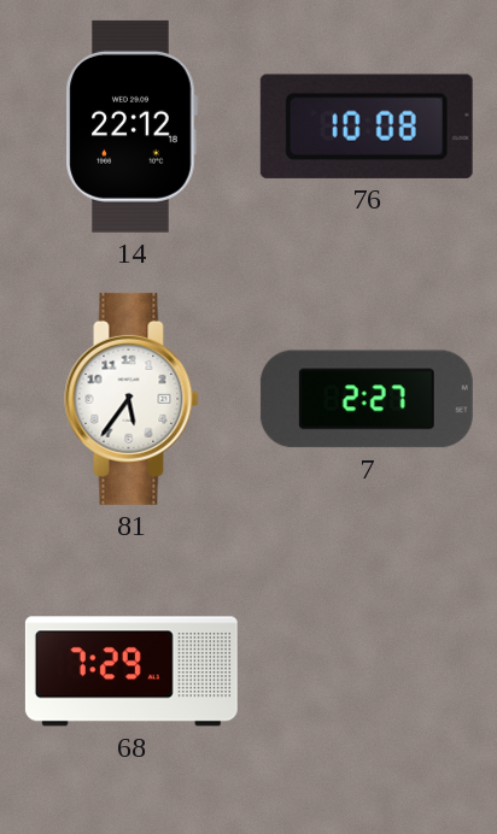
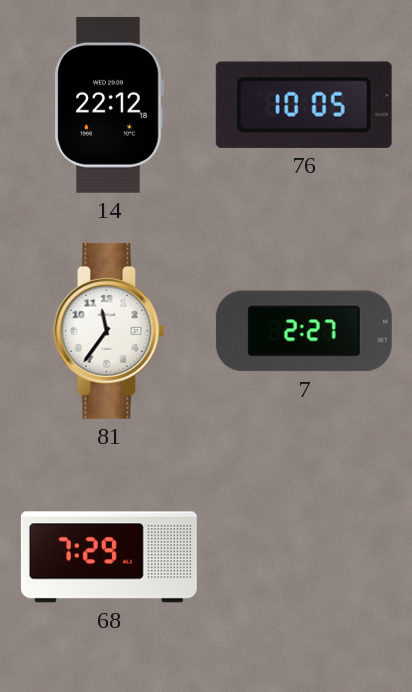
76: 10:08 -> 10:05
81: 5:36 -> 11:36
